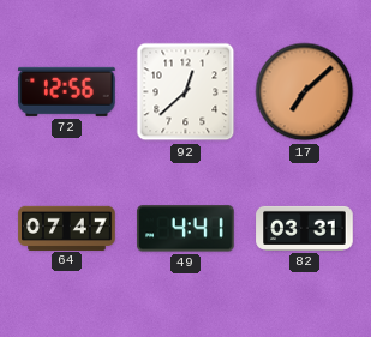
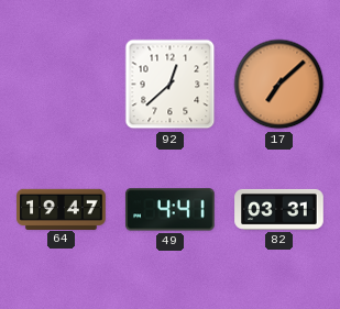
72: 12:56 -> none
64: 07:47 -> 19:47
